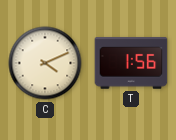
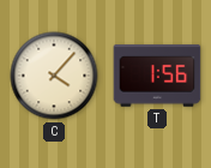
C: 4:11 -> 4:07
